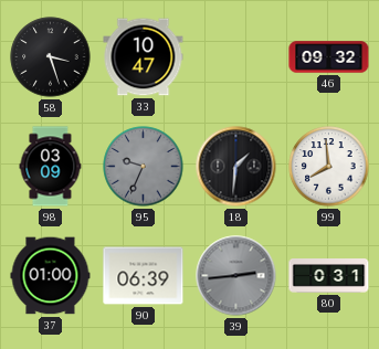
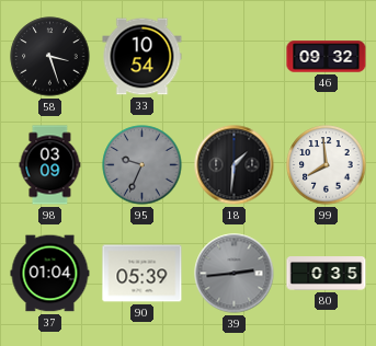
33: 10:47 -> 10:54
37: 01:00 -> 01:04
90: 06:39 -> 05:39
80: 0:31 -> 0:35
